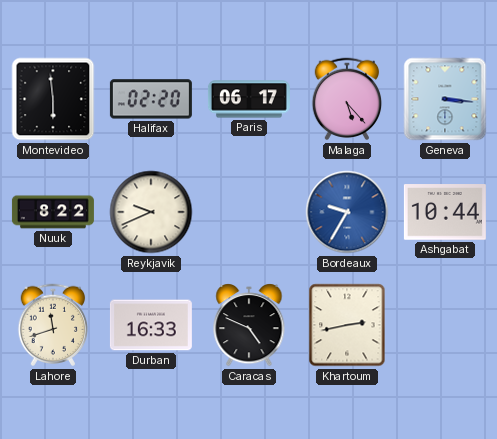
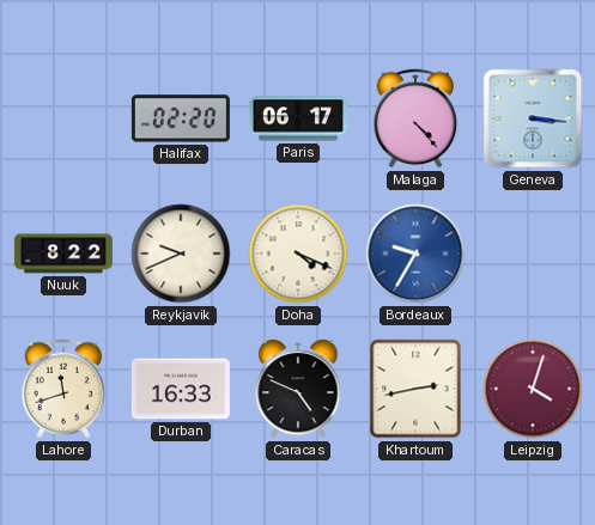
Montevideo: 5:59 -> none
Malaga: 5:23 -> 4:23
Doha: none -> 4:19
Ashgabat: 10:44 -> none
Leipzig: none -> 4:03
